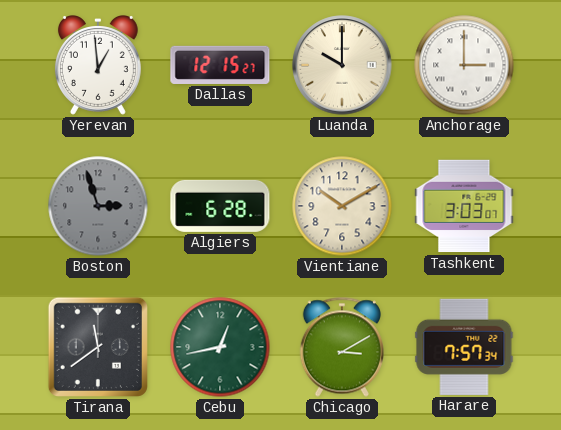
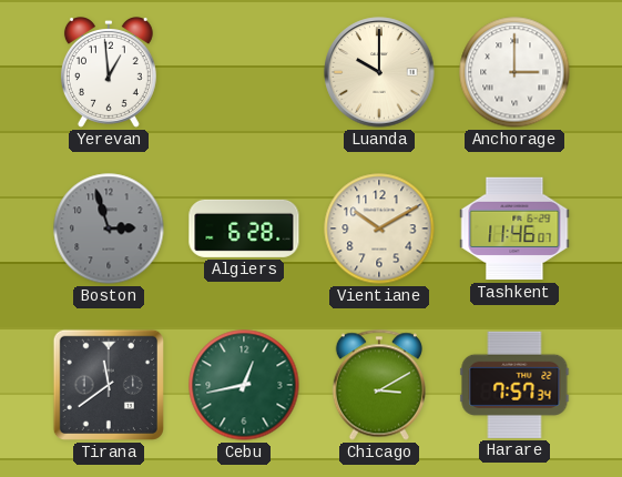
Dallas: 12:15 -> none
Tashkent: 3:03 -> 11:46
